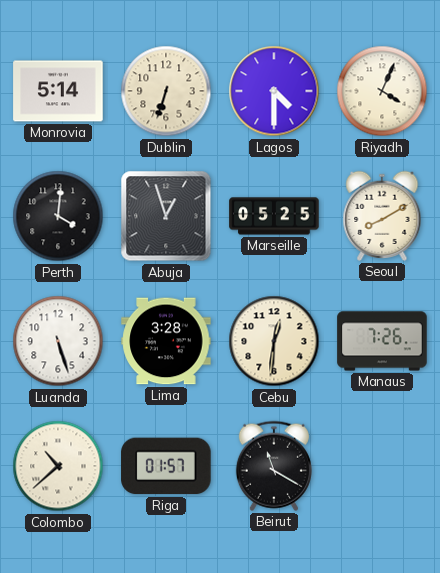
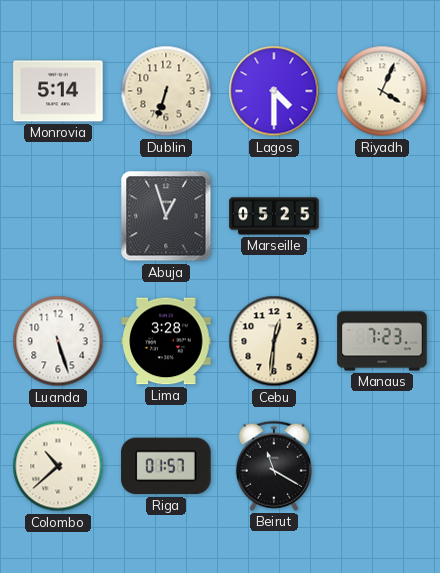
Perth: 4:01 -> none
Seoul: 8:10 -> none
Manaus: 7:26 -> 7:23
